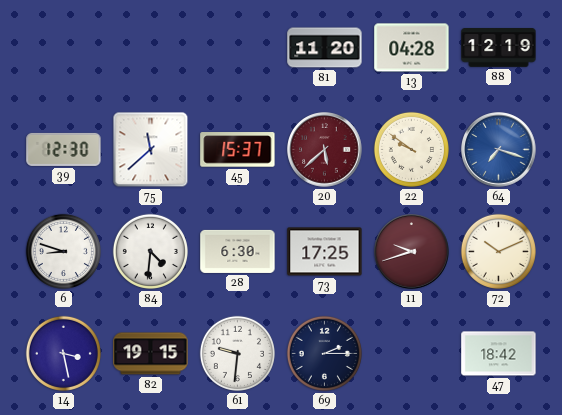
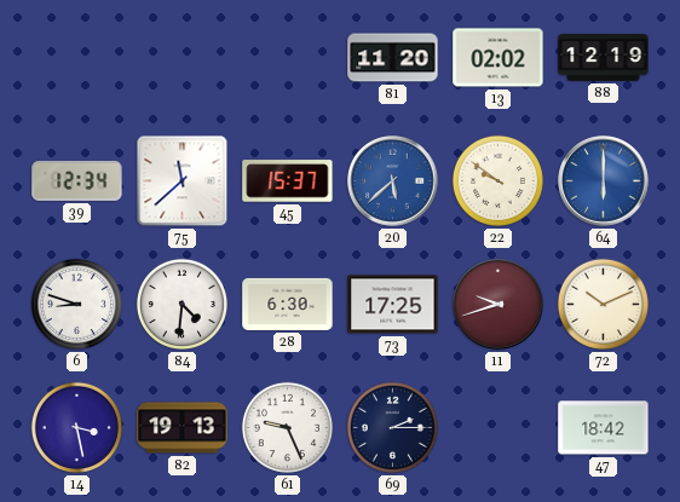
13: 04:28 -> 02:02
39: 12:30 -> 12:34
20 dial: burgundy -> blue
64: 7:18 -> 6:00
82: 19:15 -> 19:13
61: 9:31 -> 9:26
